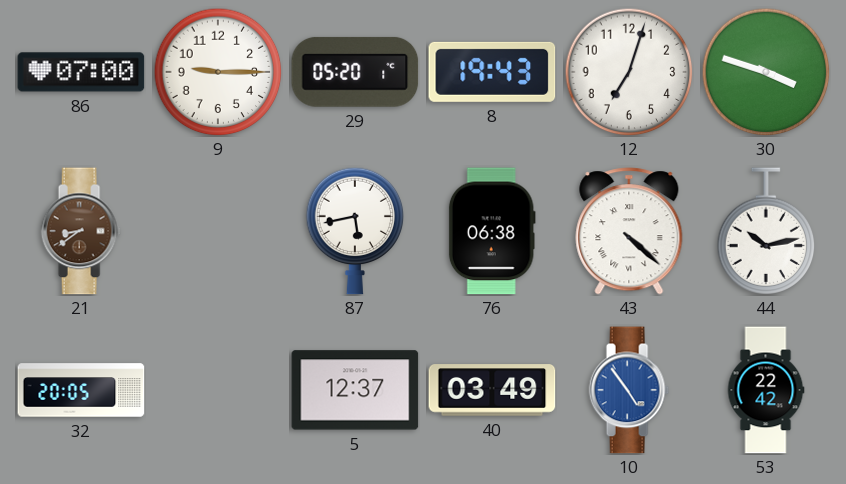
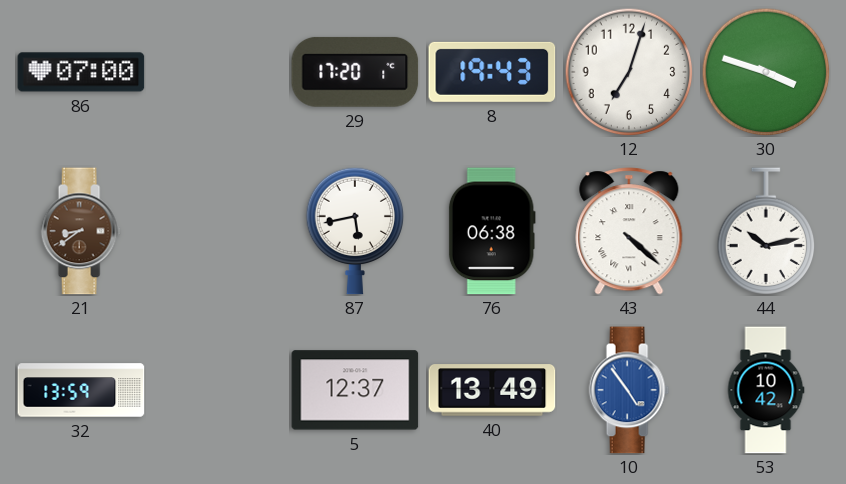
9: 9:15 -> none
29: 05:20 -> 17:20
32: 20:05 -> 13:59
40: 03:49 -> 13:49
53: 22:42 -> 10:42
